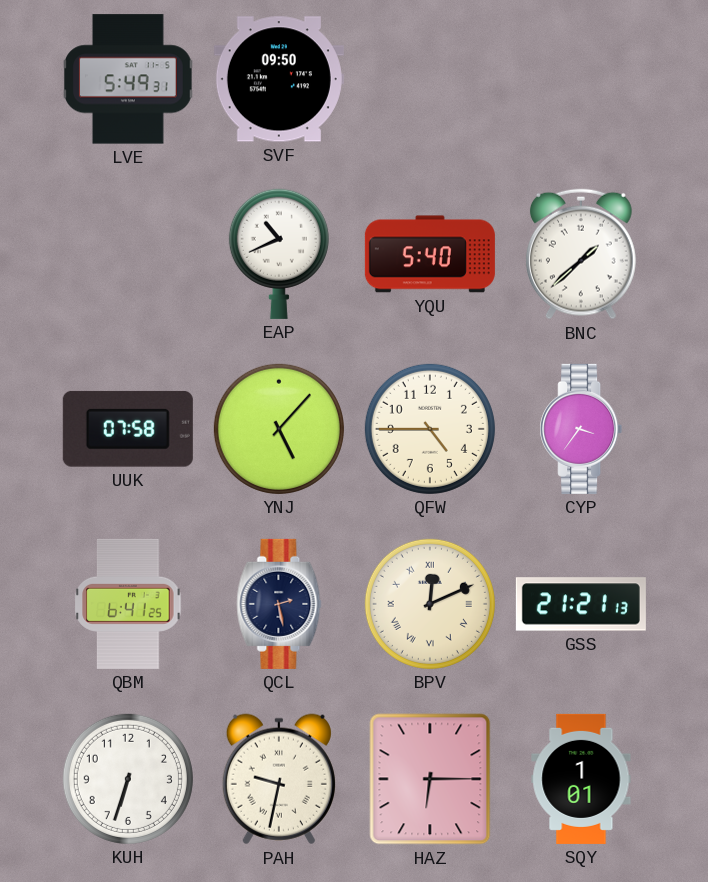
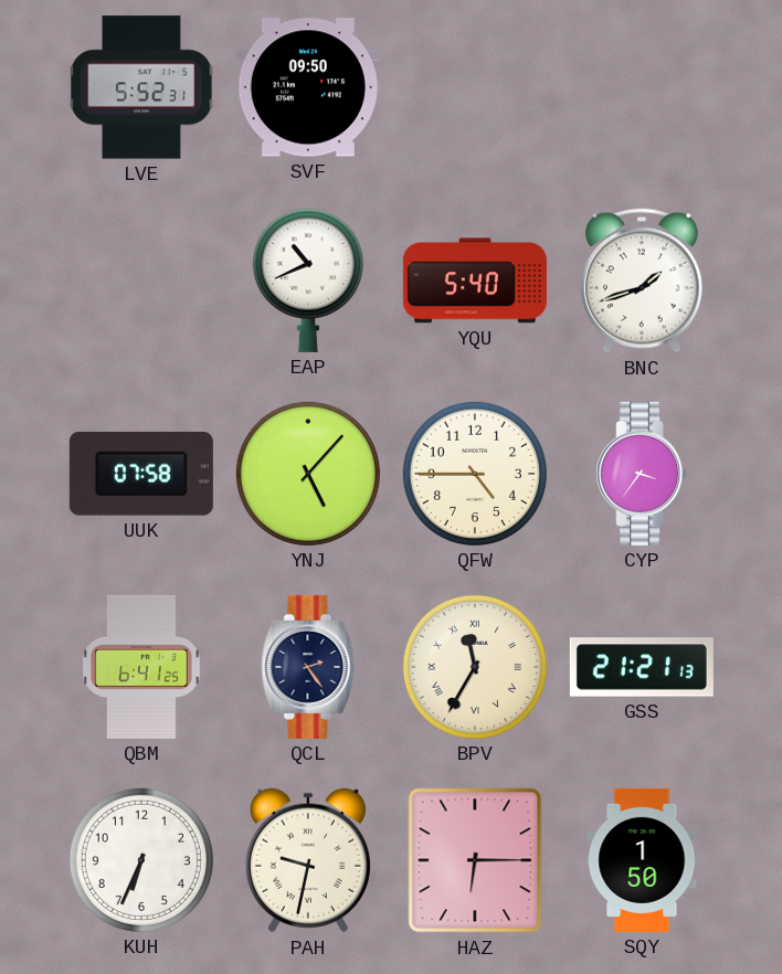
LVE: 5:49 -> 5:52
BNC: 1:38 -> 1:42
QCL: 2:28 -> 2:24
BPV: 12:11 -> 11:35
KUH: 6:33 -> 6:34
SQY: 1:01 -> 1:50
